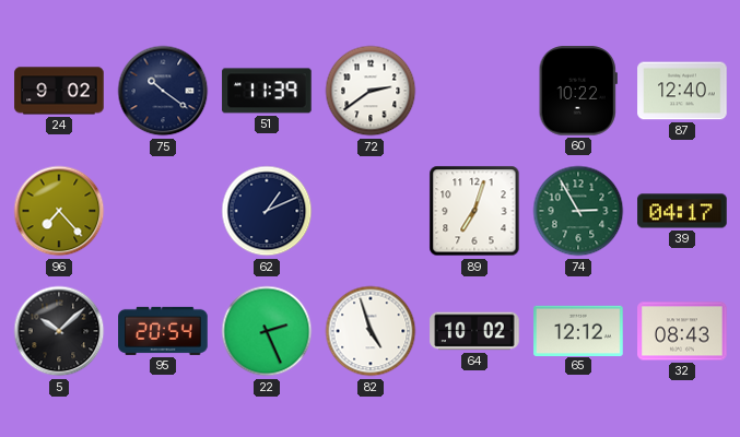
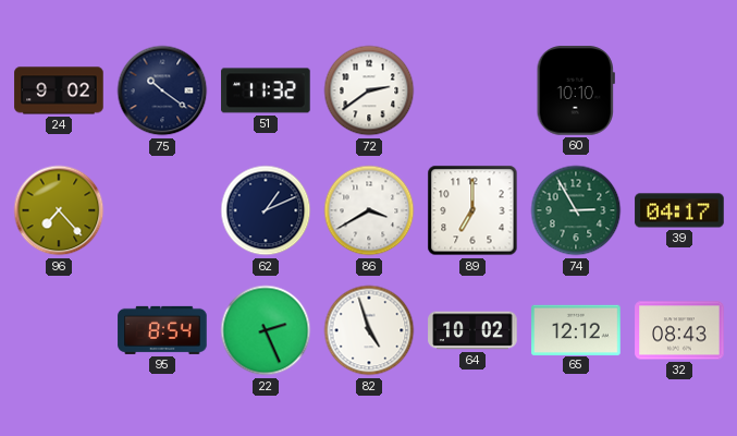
51: 11:39 -> 11:32
60: 10:22 -> 10:10
87: 12:40 -> none
86: none -> 3:40
89: 7:03 -> 7:00
5: 10:08 -> none
95: 20:54 -> 8:54
